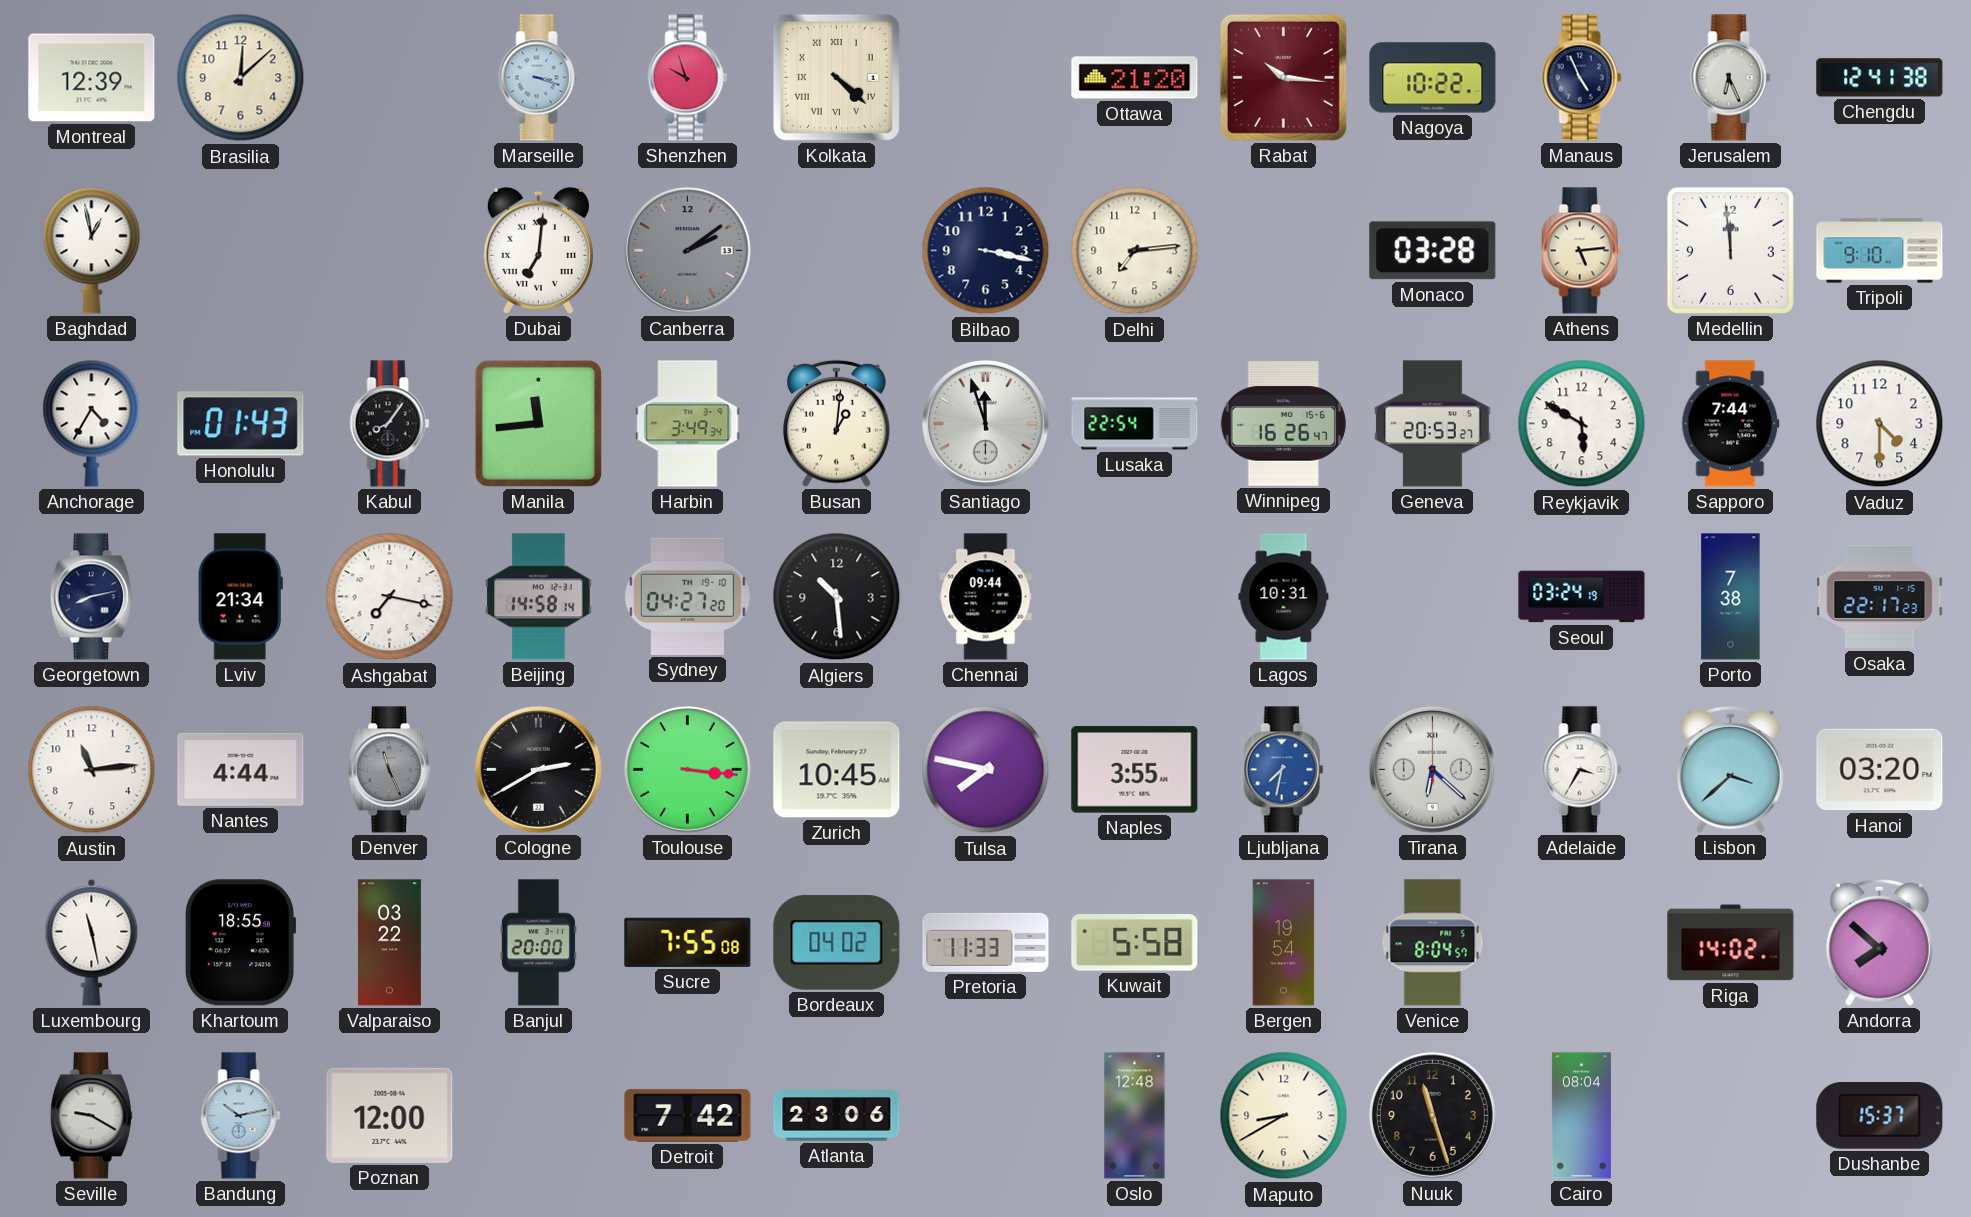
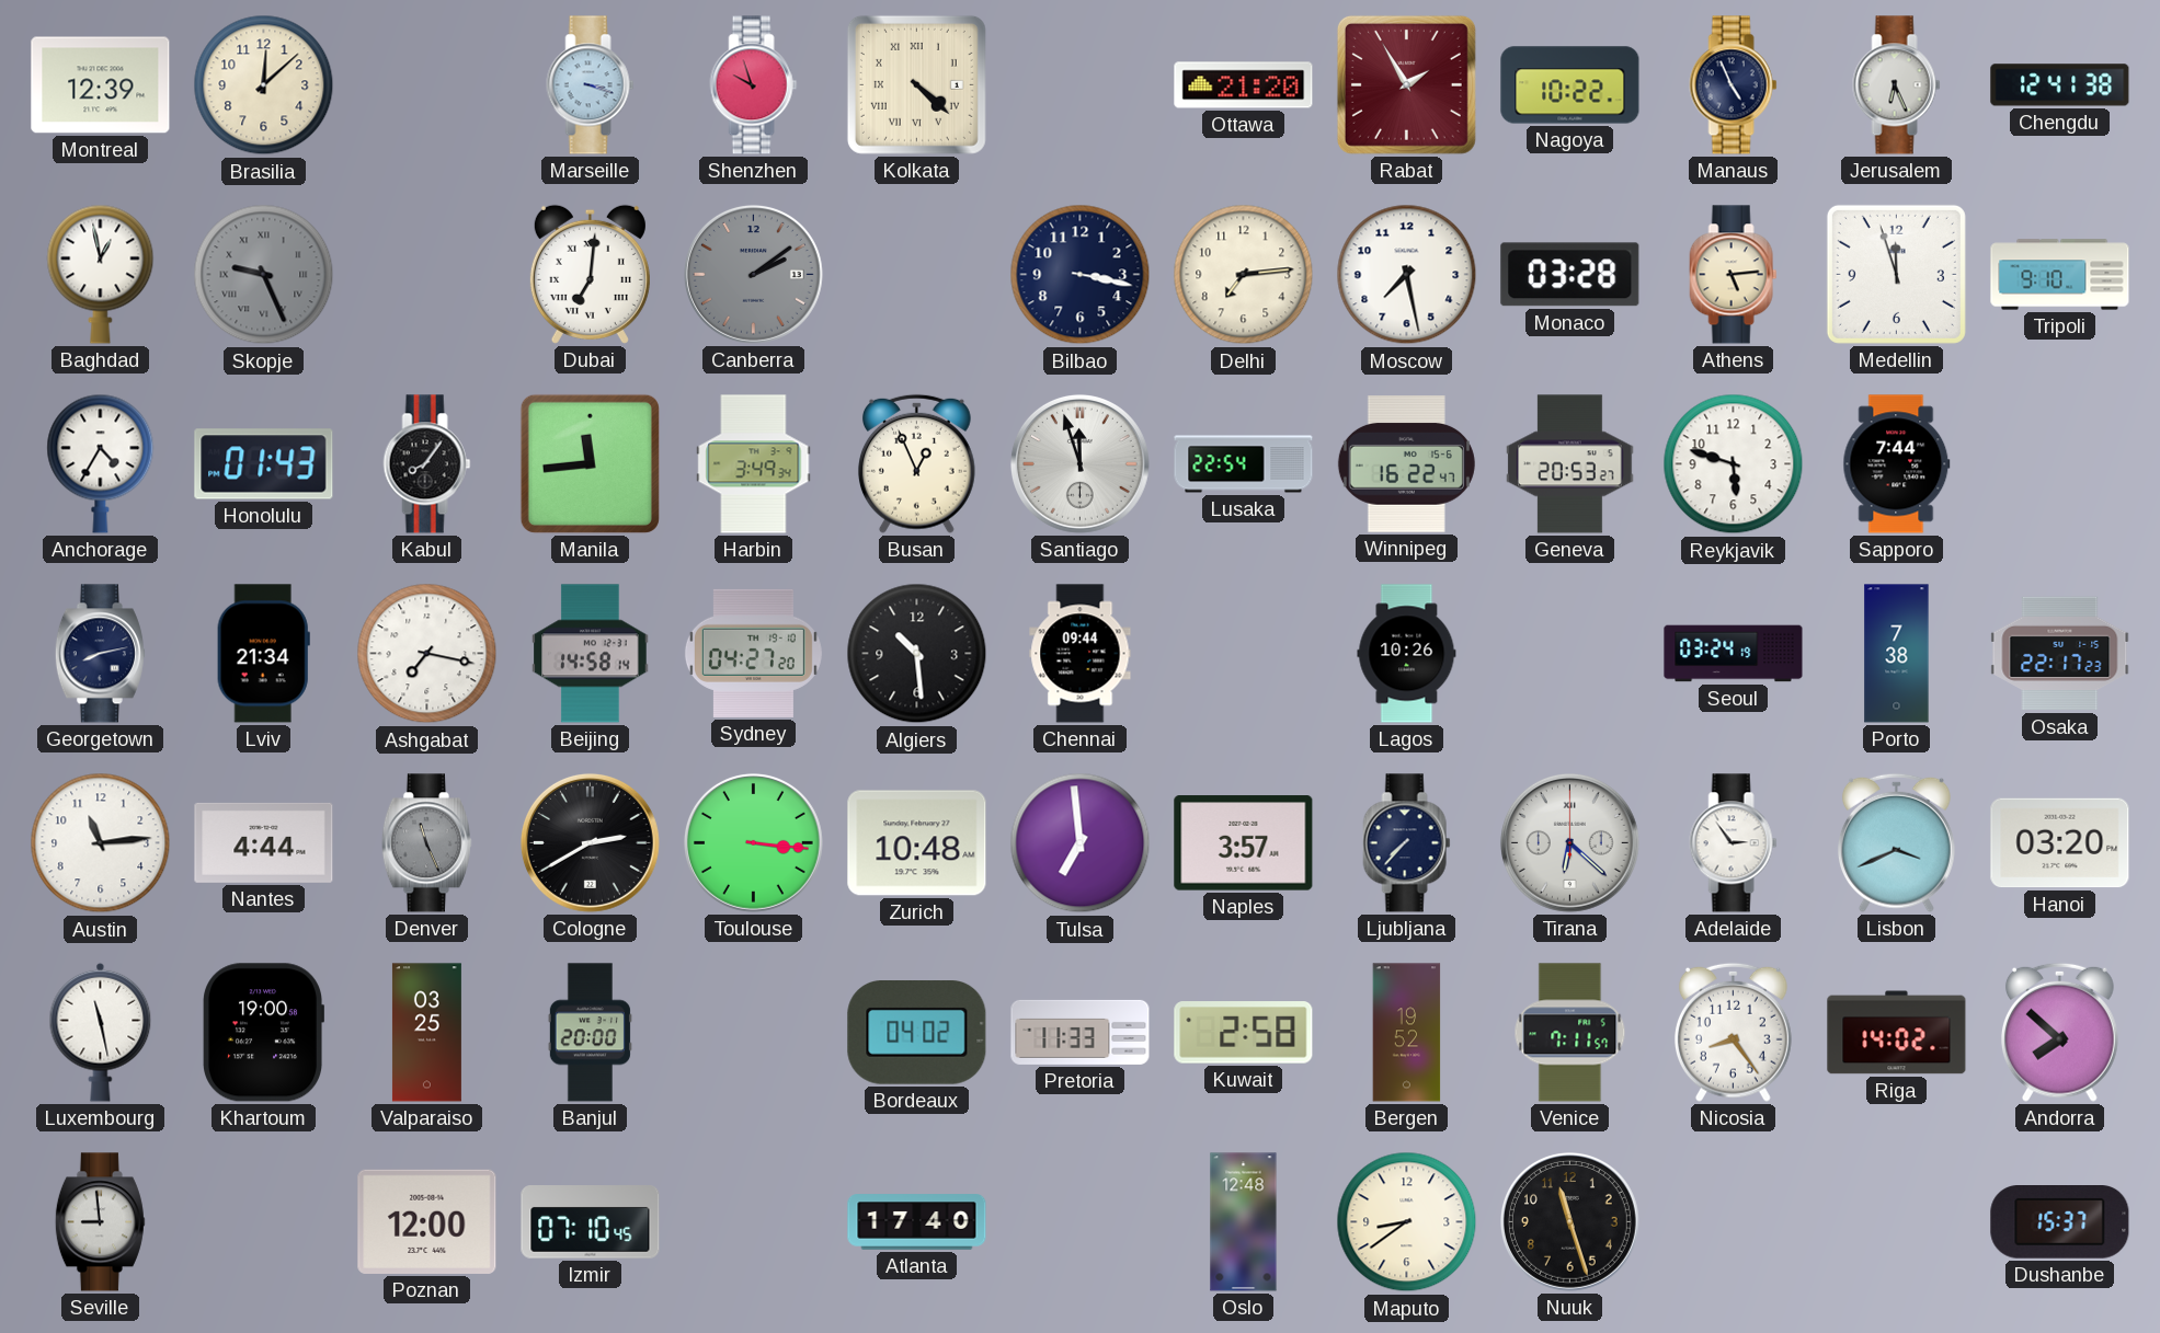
Rabat: 10:16 -> 1:55
Skopje: none -> 9:26
Moscow: none -> 7:28
Medellin: 11:59 -> 11:57
Busan: 1:01 -> 12:56
Winnipeg: 16:26 -> 16:22
Reykjavik: 5:50 -> 5:48
Vaduz: 4:30 -> none
Lagos: 10:31 -> 10:26
Zurich: 10:45 -> 10:48
Tulsa: 7:47 -> 6:59
Naples: 3:55 -> 3:57
Ljubljana: 7:32 -> 7:37
Ljubljana dial: blue -> navy
Adelaide: 3:35 -> 2:54
Lisbon: 3:38 -> 3:41
Khartoum: 18:55 -> 19:00
Valparaiso: 03:22 -> 03:25
Sucre: 7:55 -> none
Kuwait: 5:58 -> 2:58
Bergen: 19:54 -> 19:52
Venice: 8:04 -> 7:11
Nicosia: none -> 8:24
Seville: 9:20 -> 8:59
Bandung: 10:13 -> none
Izmir: none -> 07:10
Detroit: 7:42 -> none
Atlanta: 23:06 -> 17:40
Maputo: 8:40 -> 8:39
Cairo: 08:04 -> none
